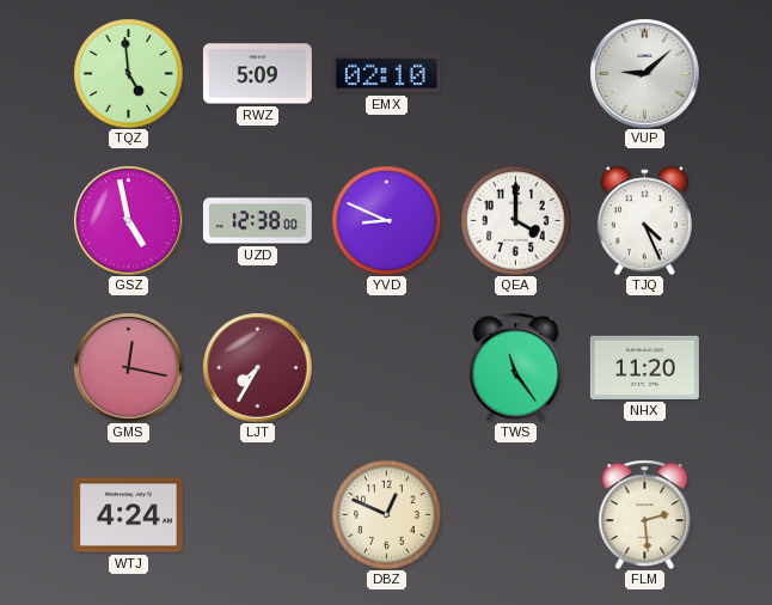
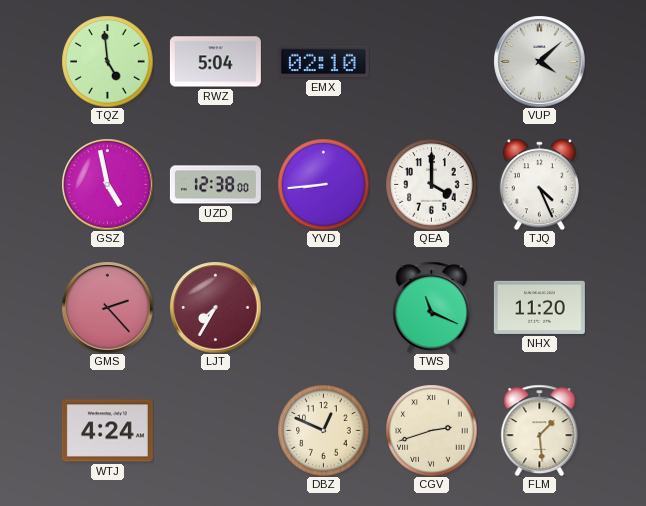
RWZ: 5:09 -> 5:04
VUP: 9:08 -> 4:08
YVD: 8:49 -> 8:44
GMS: 12:17 -> 2:23
TWS: 11:24 -> 11:19
CGV: none -> 2:42
FLM: 2:29 -> 1:29
